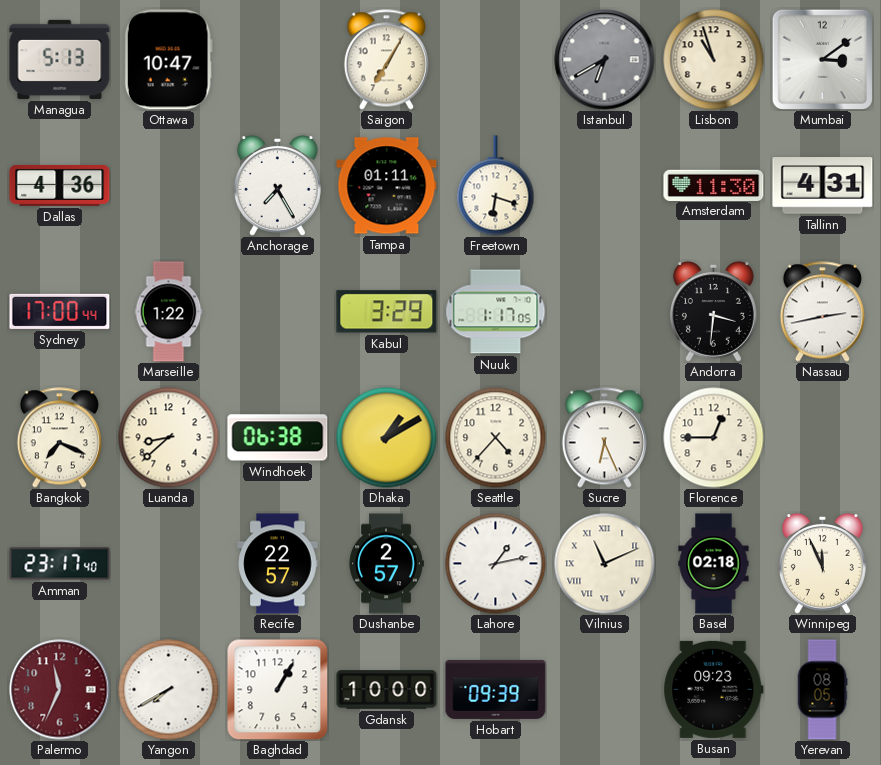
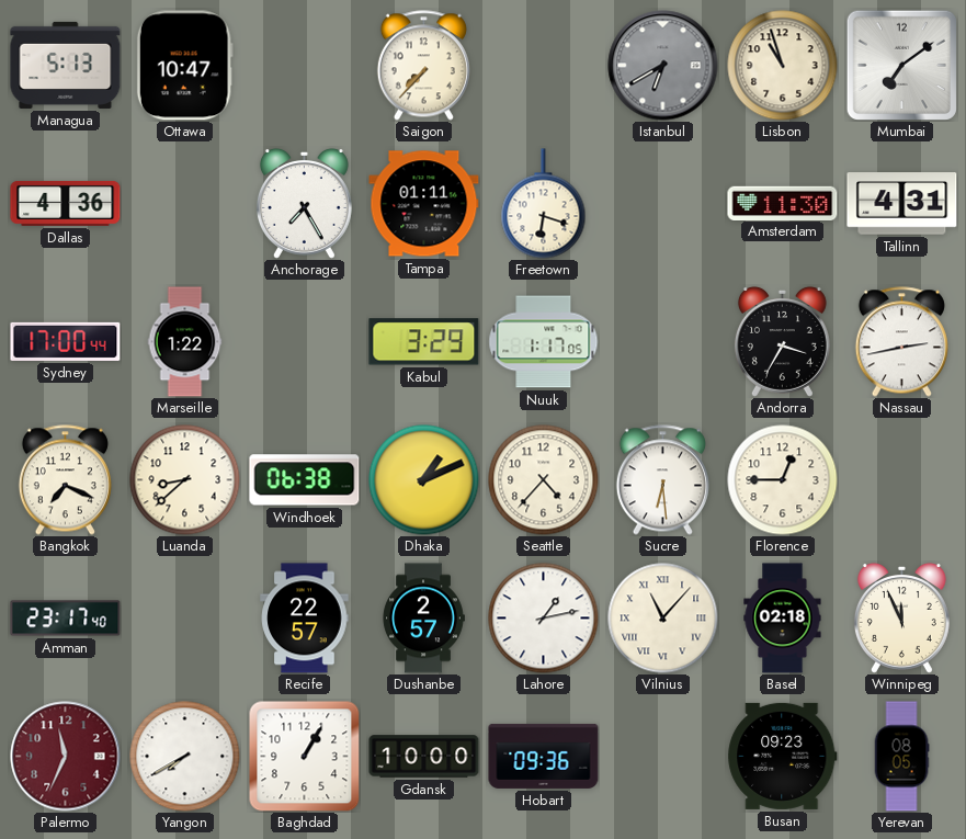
Saigon: 7:05 -> 7:37
Mumbai: 3:09 -> 7:09
Andorra: 3:31 -> 3:35
Dhaka: 1:10 -> 1:11
Sucre: 6:26 -> 6:29
Vilnius: 11:11 -> 11:07
Hobart: 09:39 -> 09:36
